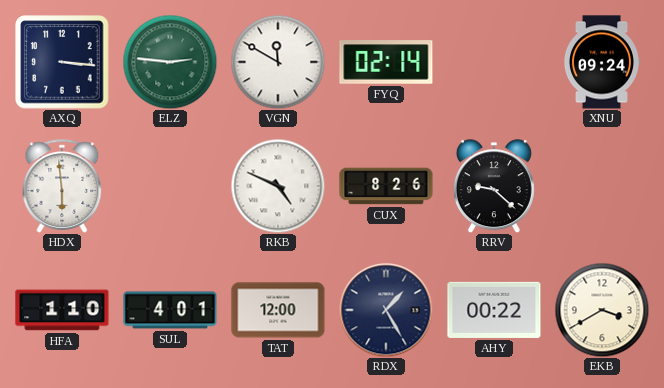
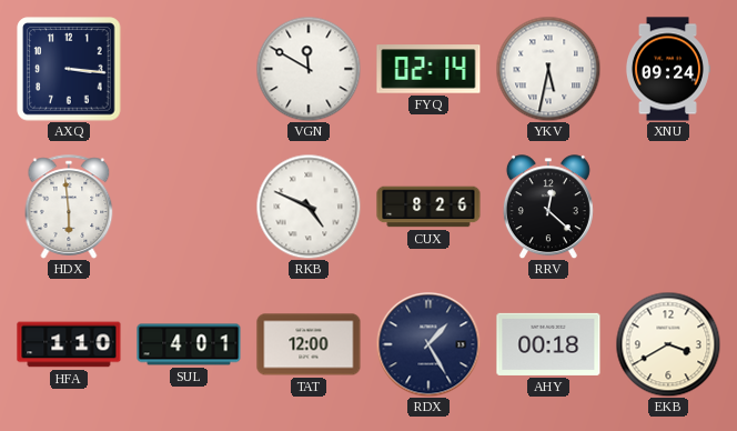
ELZ: 2:46 -> none
YKV: none -> 5:32
RRV: 9:22 -> 12:22
AHY: 00:22 -> 00:18
